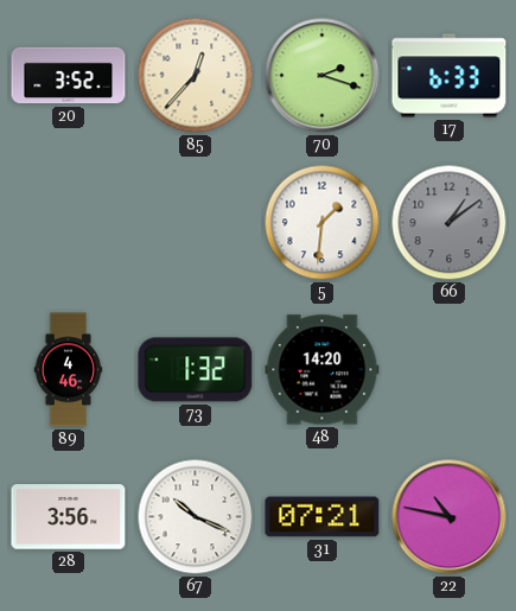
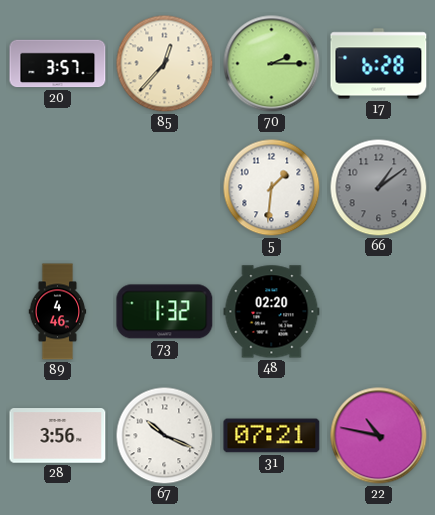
20: 3:52 -> 3:57
70: 2:18 -> 2:15
17: 6:33 -> 6:28
48: 14:20 -> 02:20
